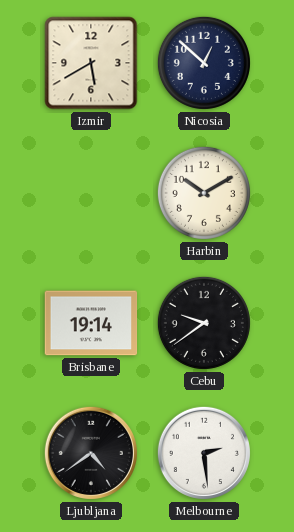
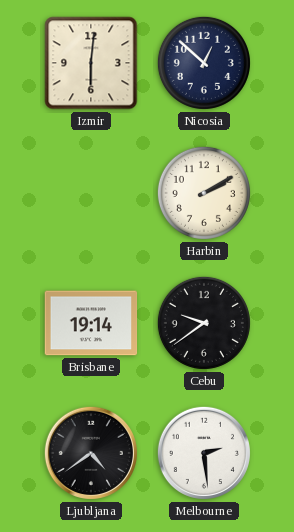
Izmir: 5:40 -> 6:01
Harbin: 10:10 -> 2:10
